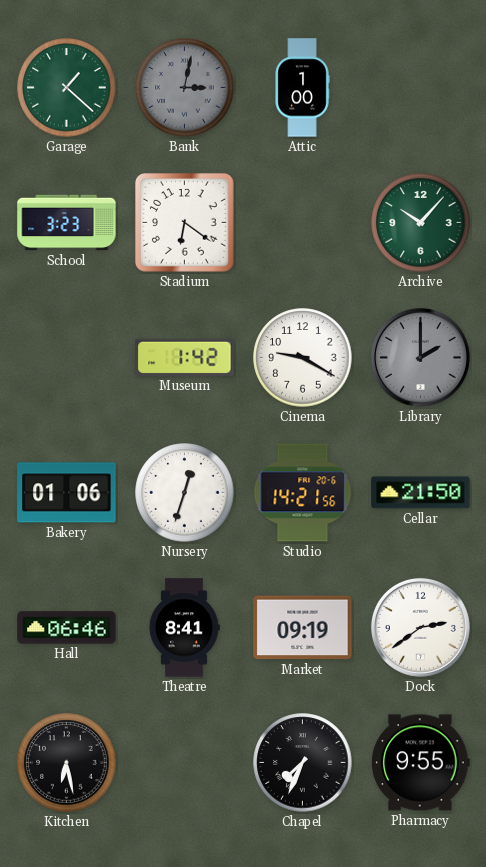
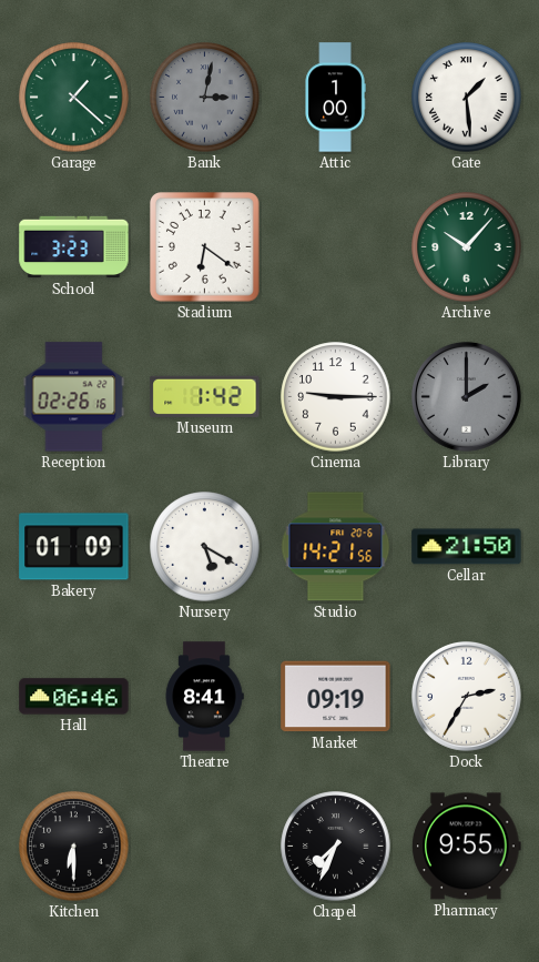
Gate: none -> 1:29
Reception: none -> 02:26
Cinema: 9:20 -> 9:15
Bakery: 01:06 -> 01:09
Nursery: 12:33 -> 5:20
Dock: 2:39 -> 2:35
Kitchen: 6:28 -> 6:30
